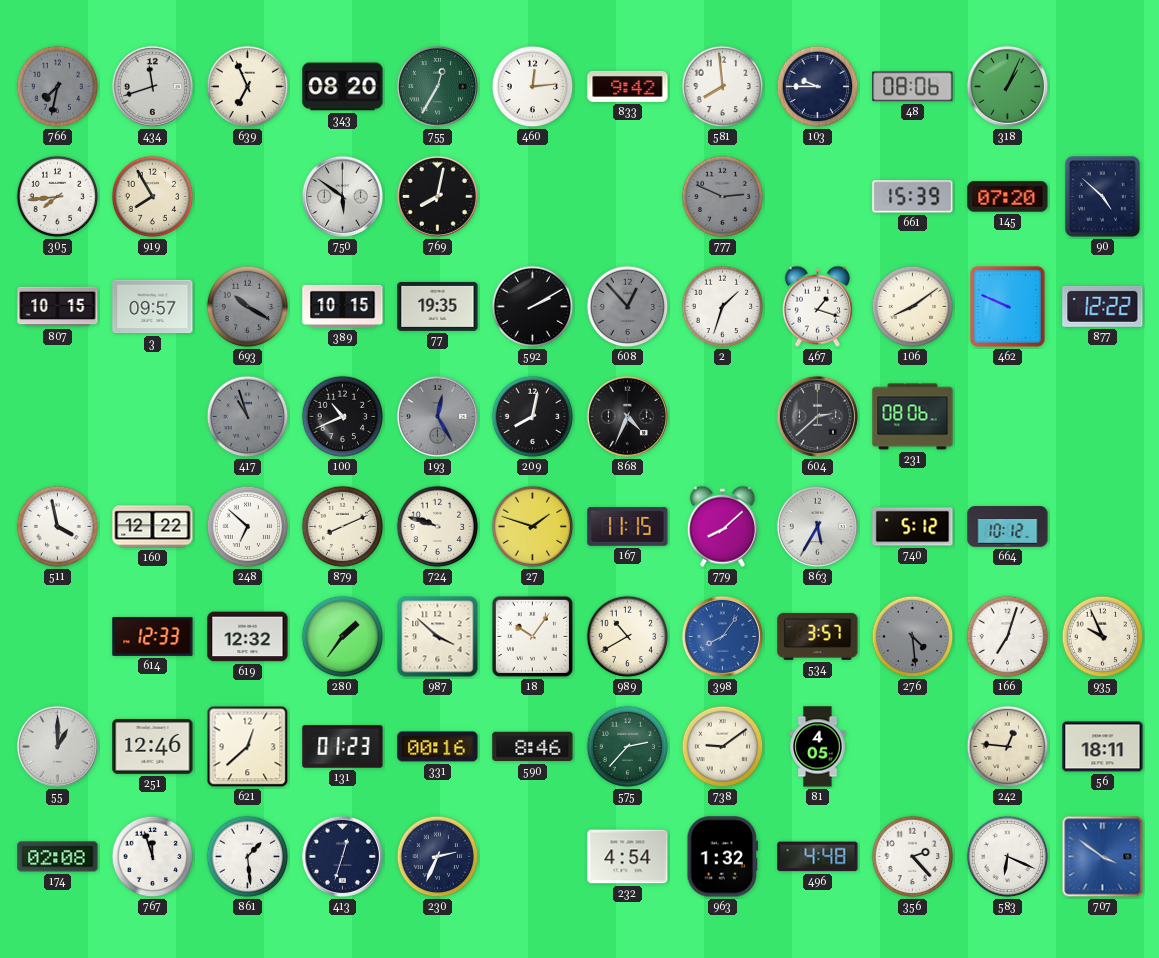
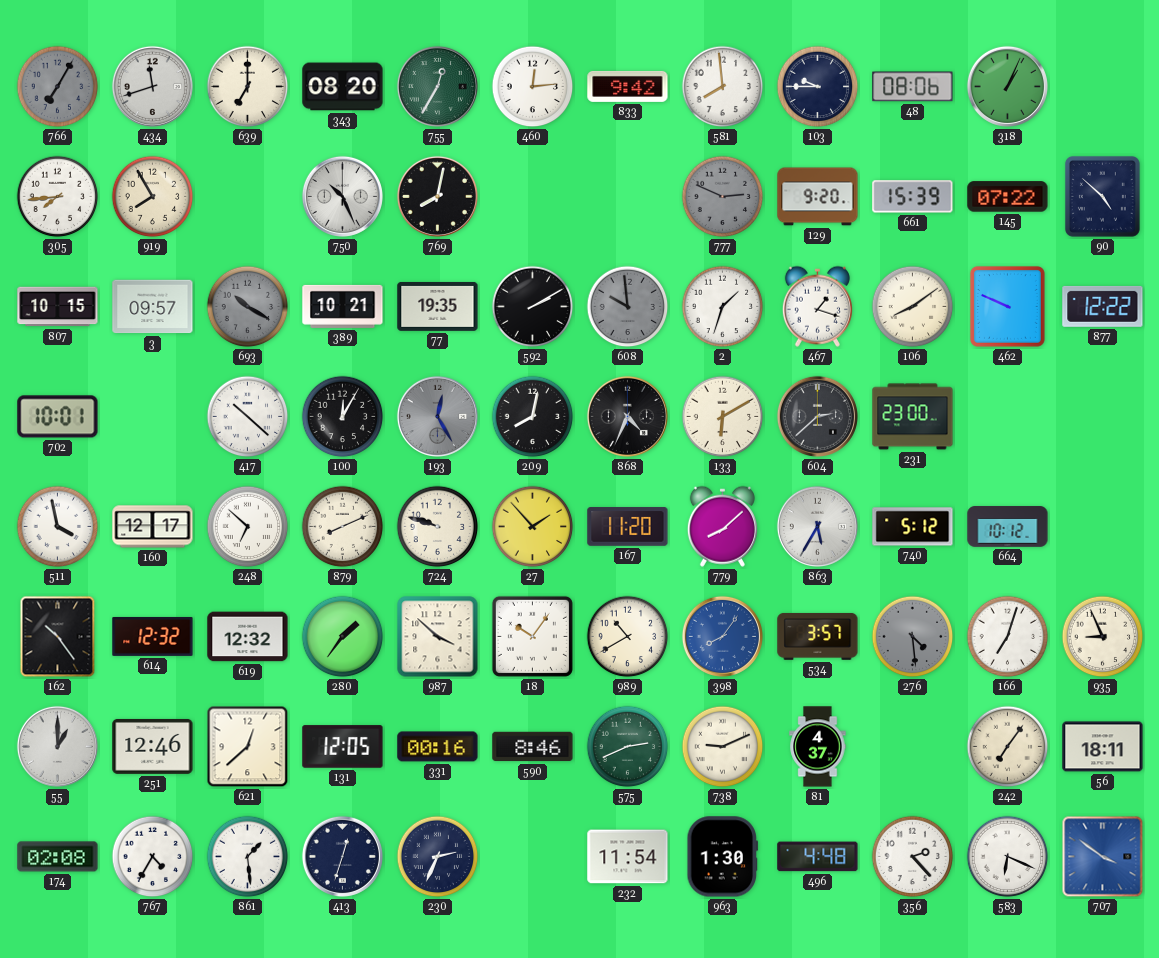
766: 7:32 -> 7:05
639: 6:56 -> 7:00
750: 5:51 -> 10:26
129: none -> 9:20
145: 07:20 -> 07:22
389: 10:15 -> 10:21
608: 12:53 -> 9:59
702: none -> 10:01
417: 10:57 -> 10:22
417 dial: grey -> white
100: 10:41 -> 12:05
133: none -> 6:10
231: 08:06 -> 23:00
160: 12:22 -> 12:17
27: 1:48 -> 1:53
167: 11:15 -> 11:20
162: none -> 10:24
614: 12:33 -> 12:32
935: 9:56 -> 8:56
131: 01:23 -> 12:05
575: 2:37 -> 2:41
738: 9:09 -> 9:11
81: 4:05 -> 4:37
242: 12:46 -> 7:06
767: 11:57 -> 4:35
232: 4:54 -> 11:54
963: 1:32 -> 1:30
